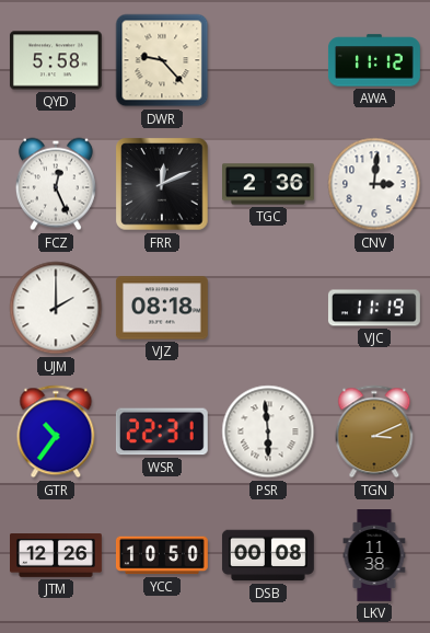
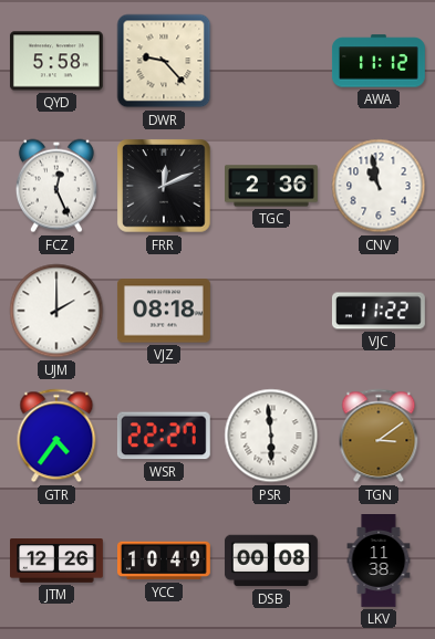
CNV: 3:01 -> 10:58
VJC: 11:19 -> 11:22
GTR: 10:36 -> 4:36
WSR: 22:31 -> 22:27
TGN: 3:11 -> 3:09
YCC: 10:50 -> 10:49
